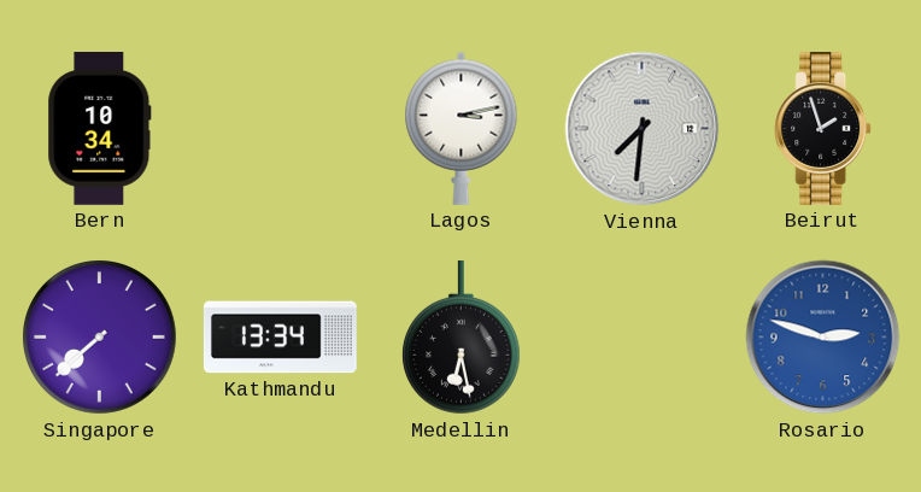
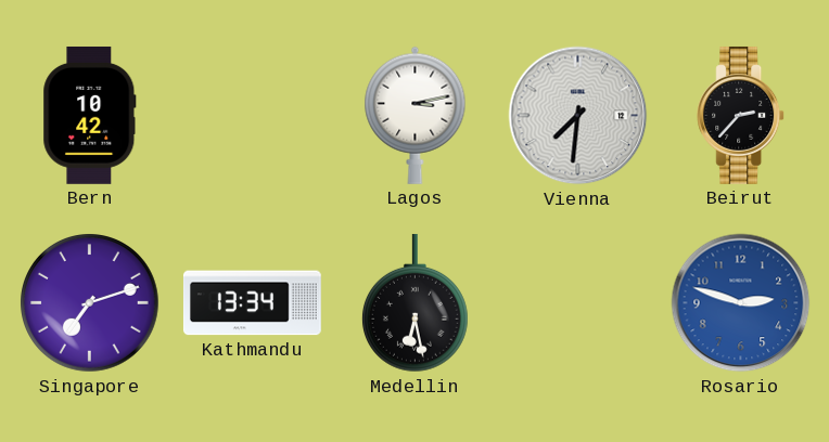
Bern: 10:34 -> 10:42
Beirut: 1:57 -> 2:37
Singapore: 7:38 -> 7:12
